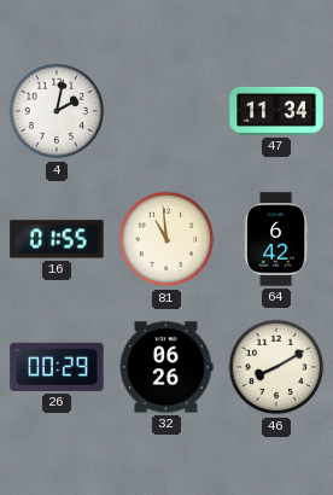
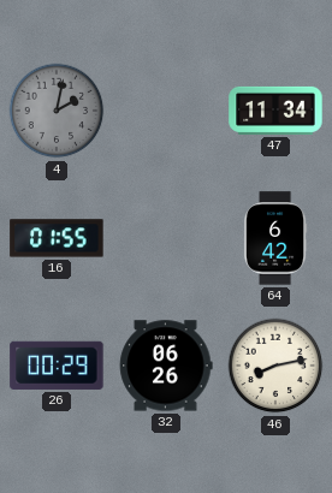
4 dial: white -> grey
81: 10:59 -> none
46: 8:10 -> 8:13
